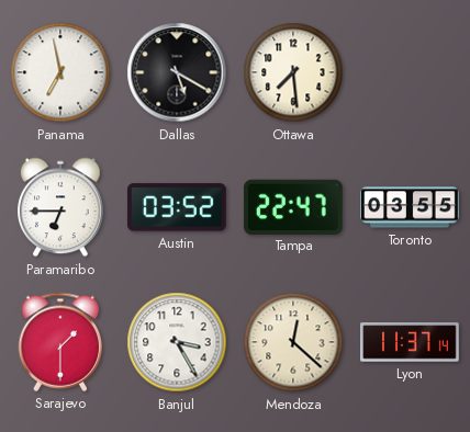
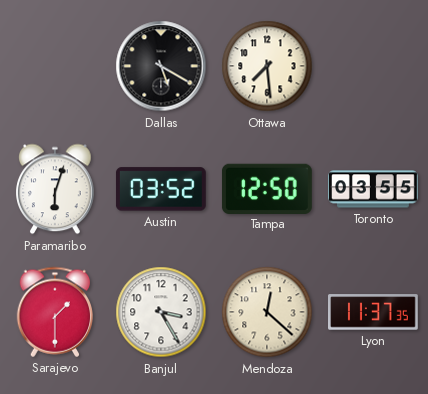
Panama: 6:58 -> none
Paramaribo: 6:45 -> 6:03
Tampa: 22:47 -> 12:50
Lyon: 11:37:14 -> 11:37:35
